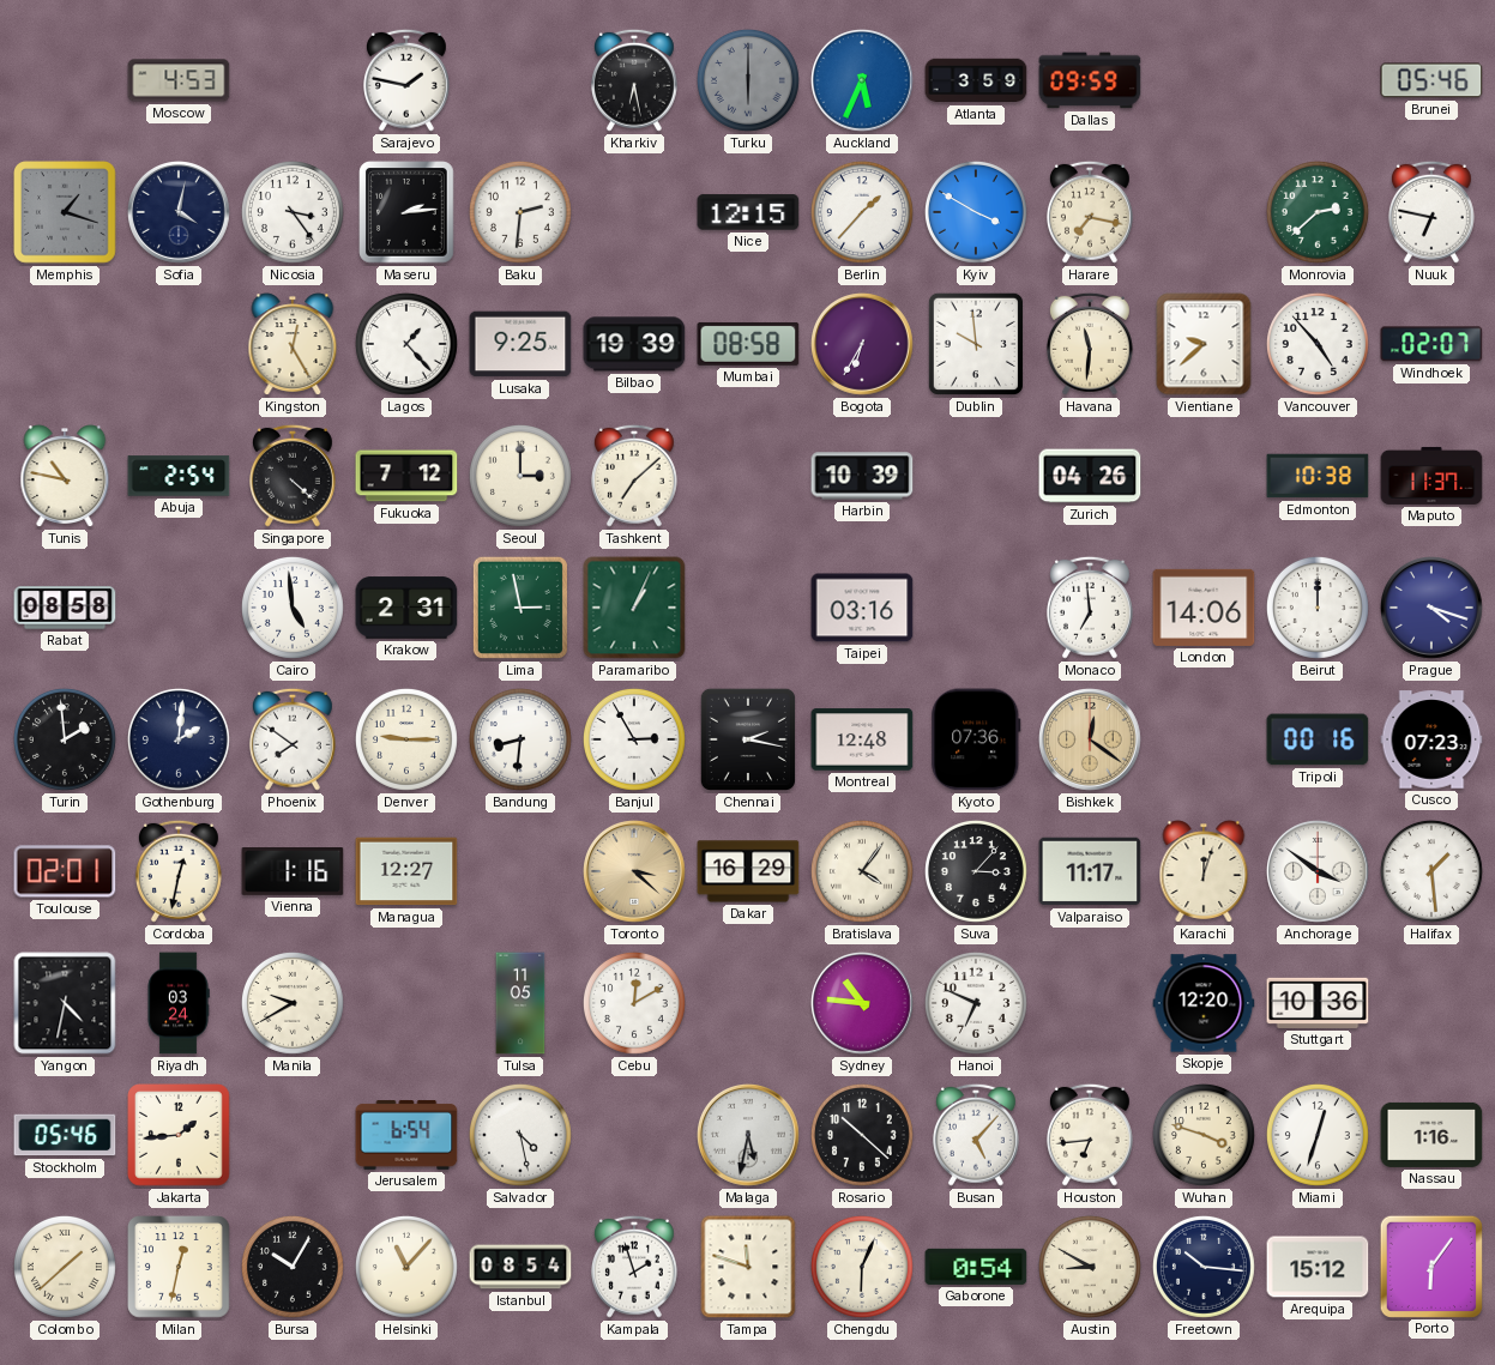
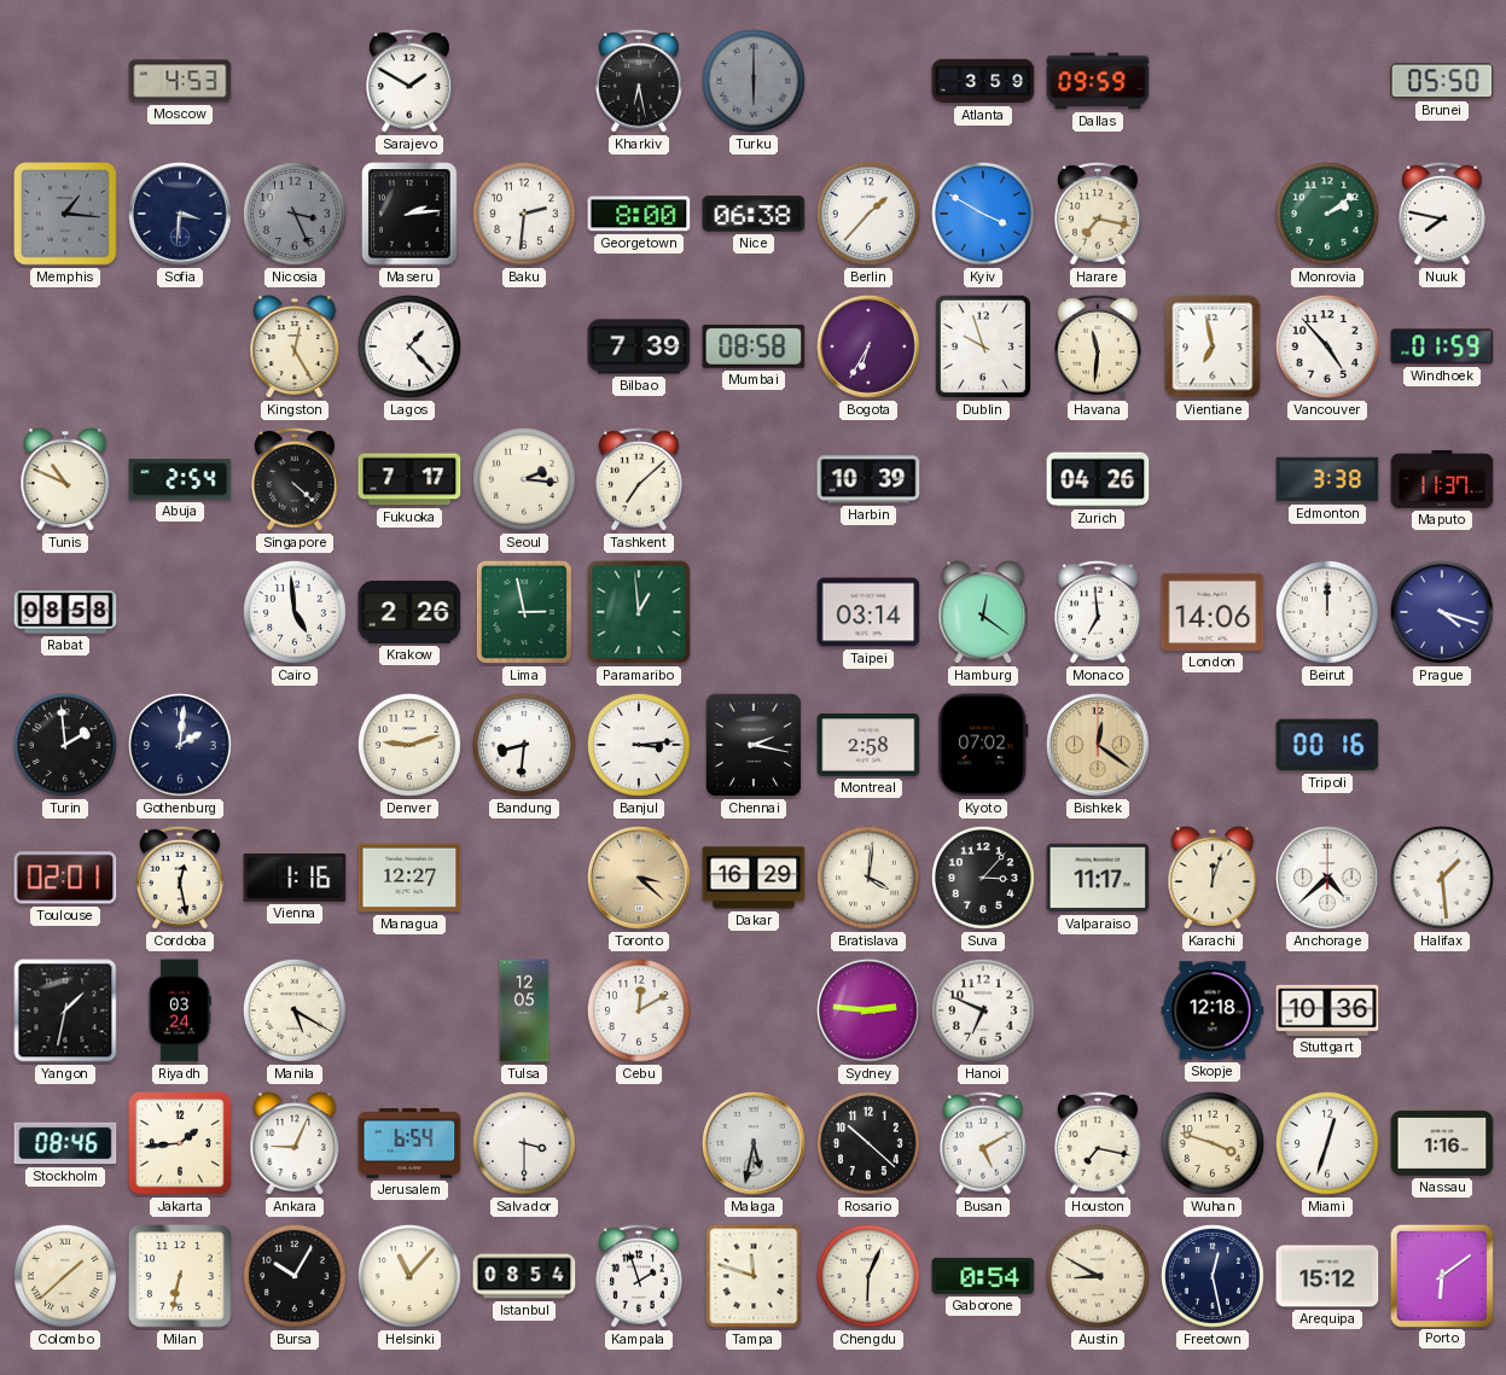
Sarajevo: 1:47 -> 1:50
Auckland: 5:34 -> none
Brunei: 05:46 -> 05:50
Memphis: 1:18 -> 1:16
Sofia: 4:02 -> 3:31
Nicosia: 3:24 -> 3:26
Nicosia dial: white -> grey
Georgetown: none -> 8:00
Nice: 12:15 -> 06:38
Monrovia: 2:38 -> 2:09
Nuuk: 6:47 -> 7:47
Lusaka: 9:25 -> none
Bilbao: 19:39 -> 7:39
Dublin: 9:59 -> 9:57
Vientiane: 9:38 -> 6:58
Windhoek: 02:07 -> 01:59
Tunis: 10:47 -> 10:49
Fukuoka: 7:12 -> 7:17
Seoul: 3:00 -> 2:16
Edmonton: 10:38 -> 3:38
Krakow: 2:31 -> 2:26
Paramaribo: 1:04 -> 12:59
Taipei: 03:16 -> 03:14
Hamburg: none -> 12:21
Phoenix: 7:51 -> none
Denver: 9:15 -> 9:12
Banjul: 2:55 -> 3:14
Montreal: 12:48 -> 2:58
Kyoto: 07:36 -> 07:02
Cusco: 07:23 -> none
Cordoba: 12:32 -> 12:28
Bratislava: 4:06 -> 4:01
Anchorage: 3:51 -> 4:38
Yangon: 4:32 -> 1:32
Manila: 9:40 -> 5:20
Tulsa: 11:05 -> 12:05
Sydney: 10:46 -> 2:46
Skopje: 12:20 -> 12:18
Stockholm: 05:46 -> 08:46
Ankara: none -> 9:04
Salvador: 4:28 -> 3:30
Busan: 5:07 -> 5:10
Houston: 6:44 -> 7:17
Milan: 12:32 -> 6:32
Freetown: 10:16 -> 12:28
Porto: 6:06 -> 6:09
